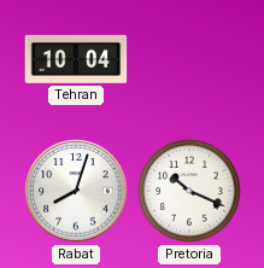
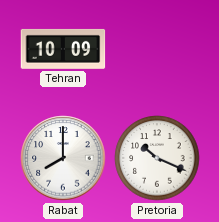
Tehran: 10:04 -> 10:09
Rabat: 8:03 -> 8:00
